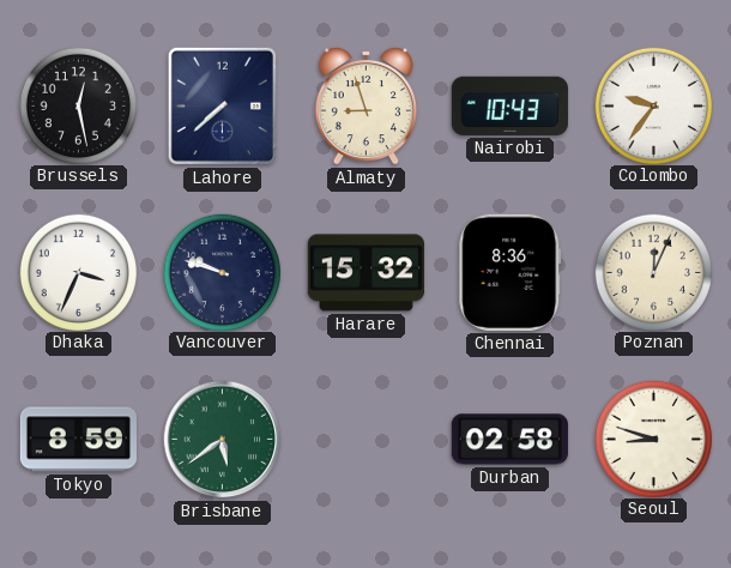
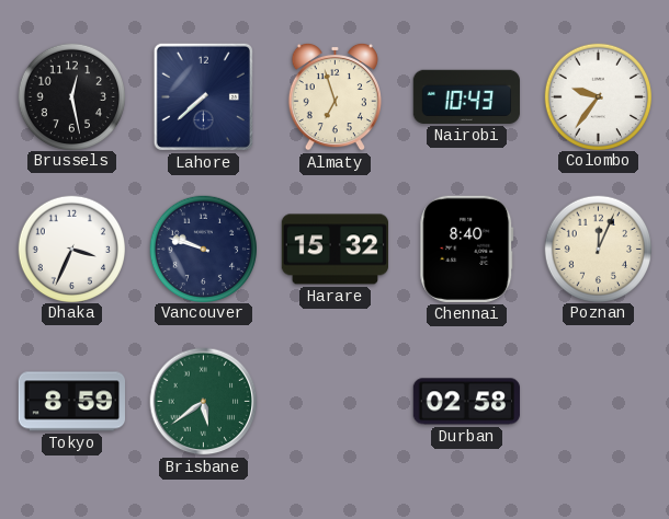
Almaty: 8:57 -> 6:57
Chennai: 8:36 -> 8:40
Seoul: 8:48 -> none
